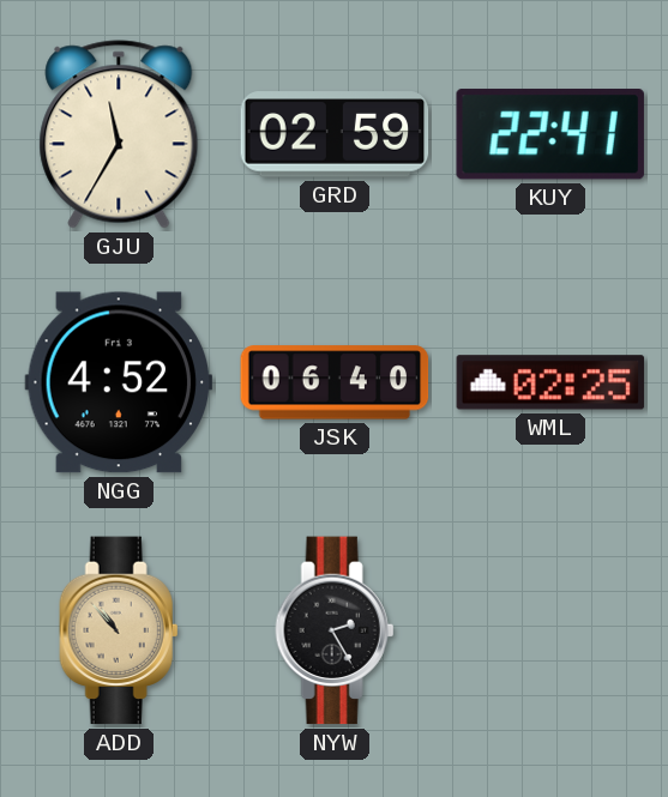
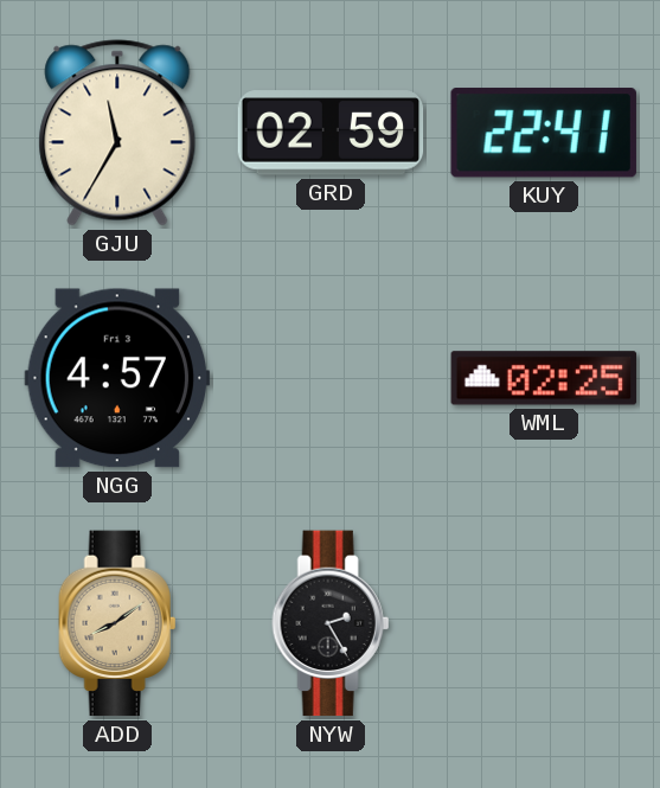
NGG: 4:52 -> 4:57
JSK: 06:40 -> none
ADD: 10:53 -> 8:09
